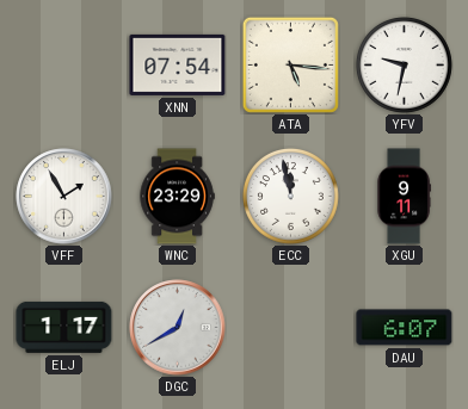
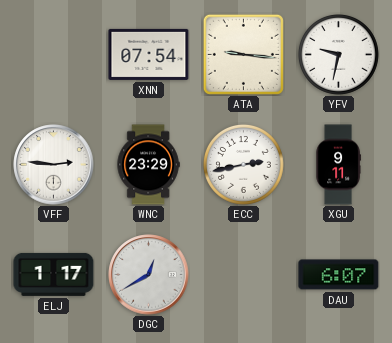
ATA: 5:16 -> 9:16
VFF: 1:55 -> 2:46
ECC: 11:58 -> 2:43
